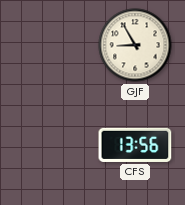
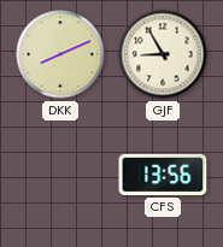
DKK: none -> 8:11
